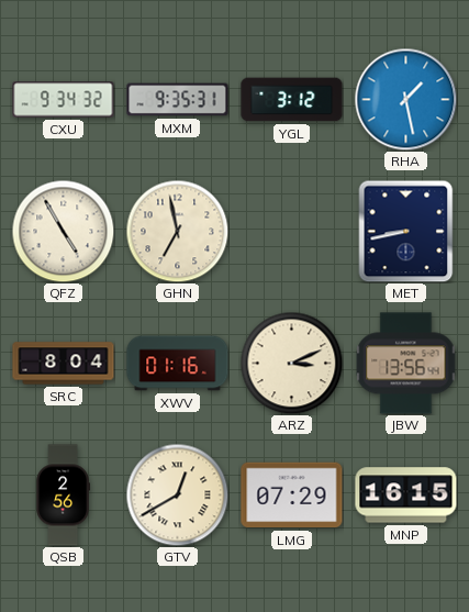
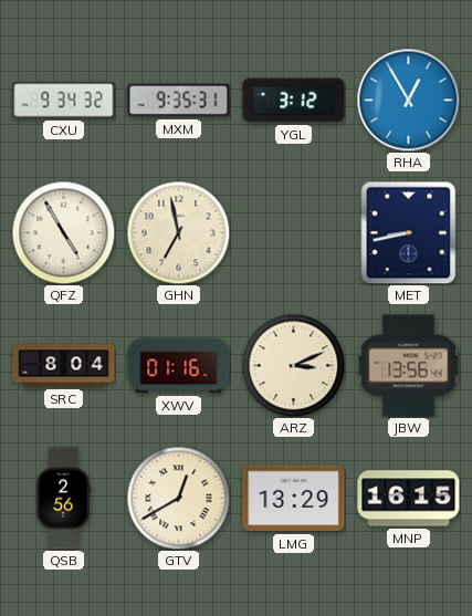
RHA: 1:28 -> 12:55
LMG: 07:29 -> 13:29
